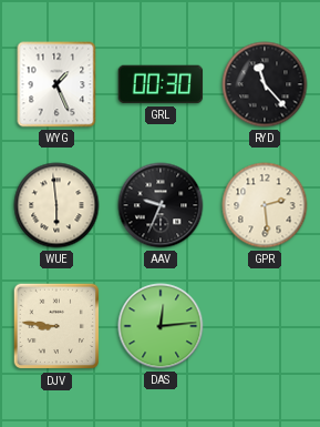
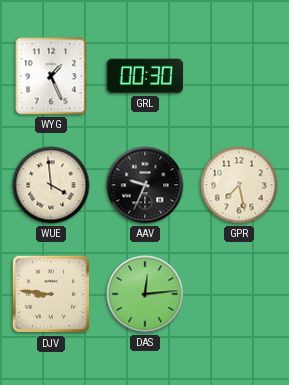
RYD: 11:23 -> none
WUE: 5:59 -> 3:59
GPR: 2:29 -> 7:28
